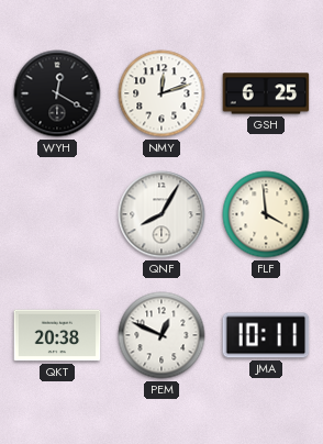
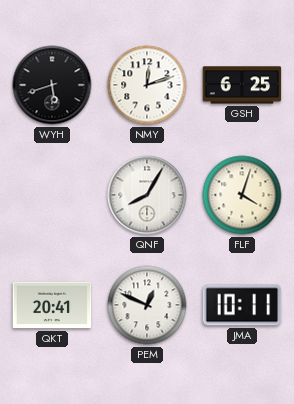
WYH: 12:20 -> 5:42
FLF: 3:59 -> 4:03
QKT: 20:38 -> 20:41
